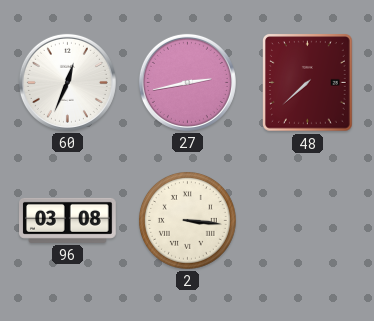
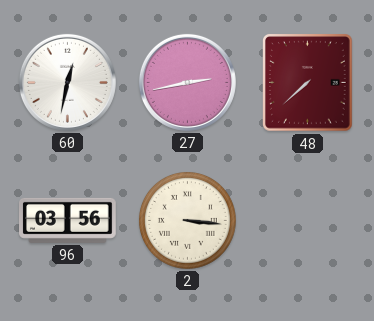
60: 12:34 -> 12:32
96: 03:08 -> 03:56
